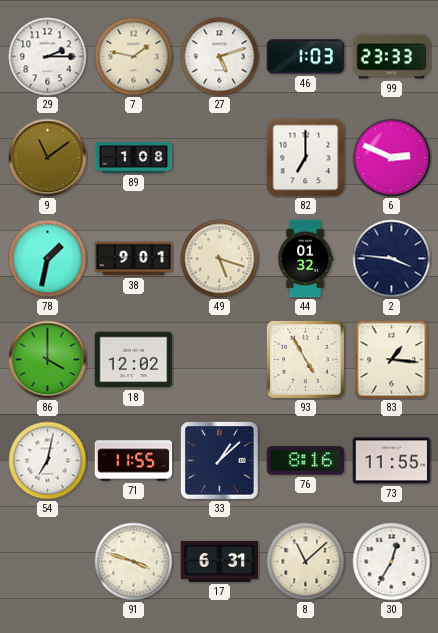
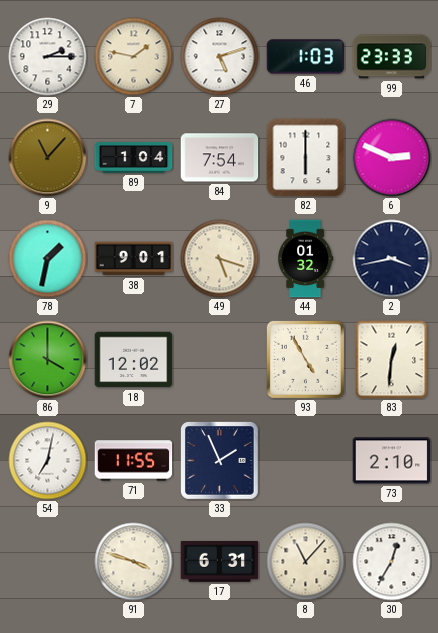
9: 11:09 -> 11:07
89: 1:08 -> 1:04
84: none -> 7:54
82: 7:00 -> 6:00
2: 3:46 -> 3:43
83: 1:16 -> 12:31
33: 1:08 -> 1:56
76: 8:16 -> none
73: 11:55 -> 2:10
8: 11:08 -> 11:07
